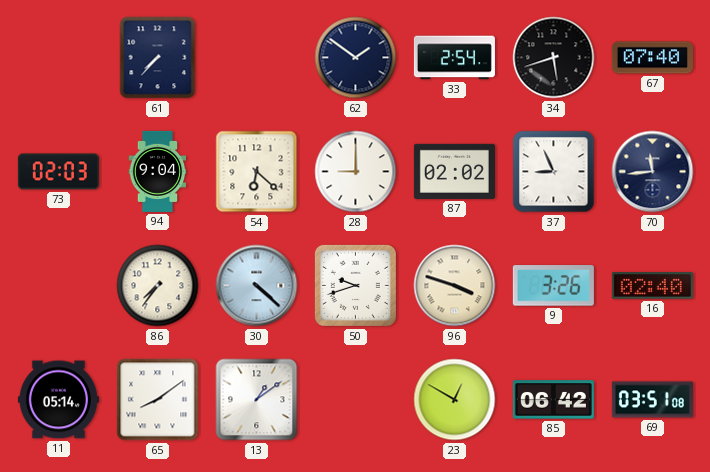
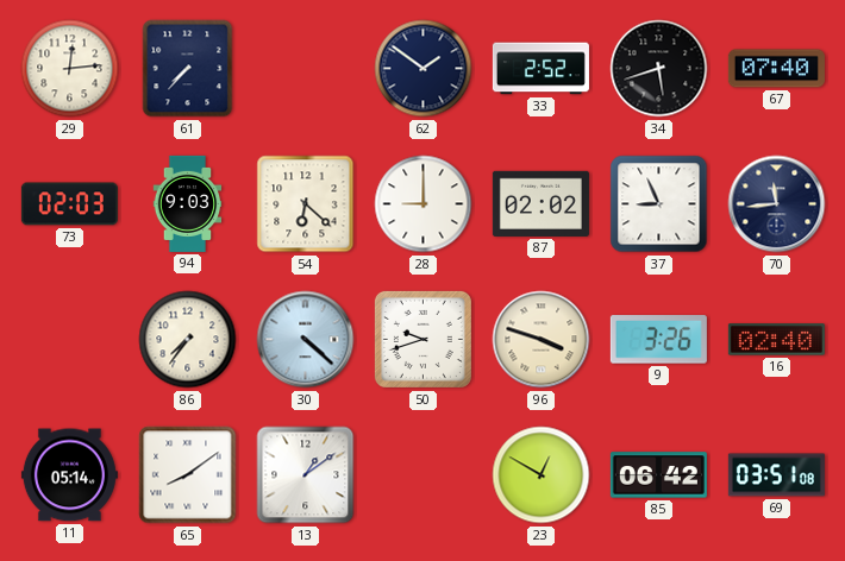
29: none -> 12:14
33: 2:54 -> 2:52
94: 9:04 -> 9:03
